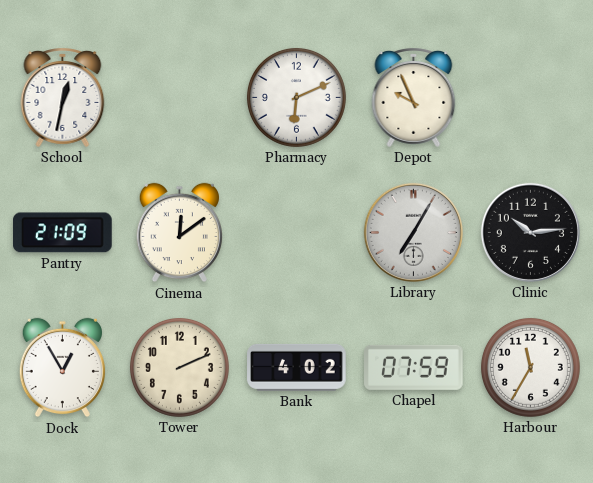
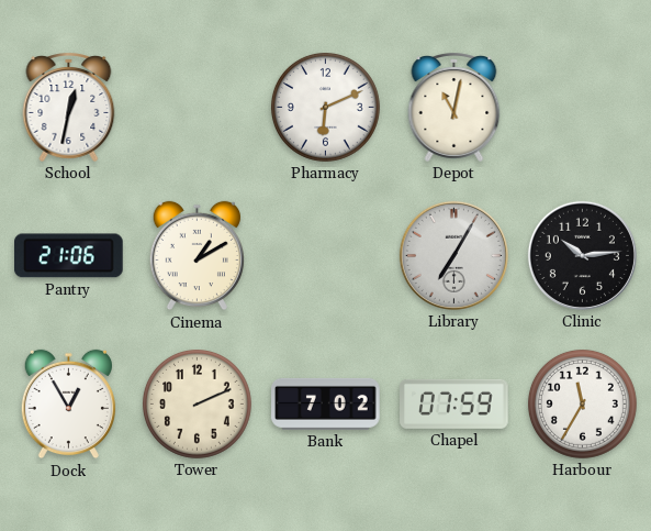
Depot: 9:56 -> 11:02
Pantry: 21:09 -> 21:06
Cinema: 12:09 -> 1:10
Bank: 4:02 -> 7:02
